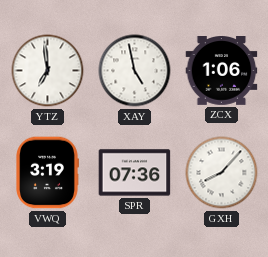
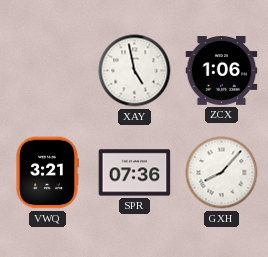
YTZ: 6:59 -> none
VWQ: 3:19 -> 3:21
